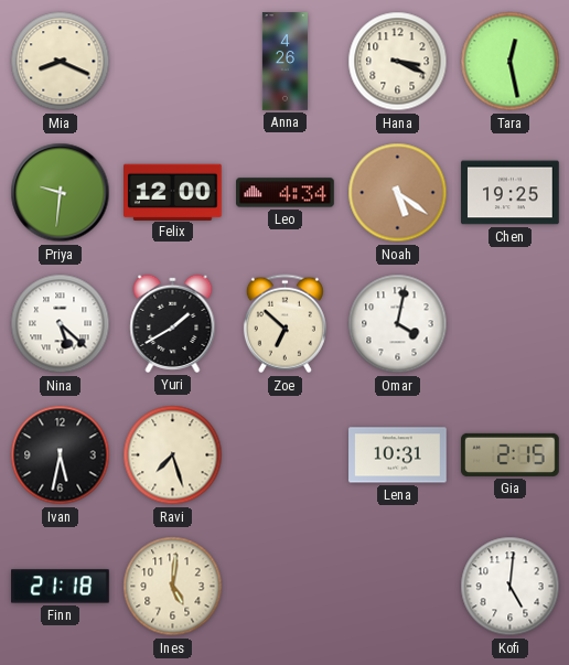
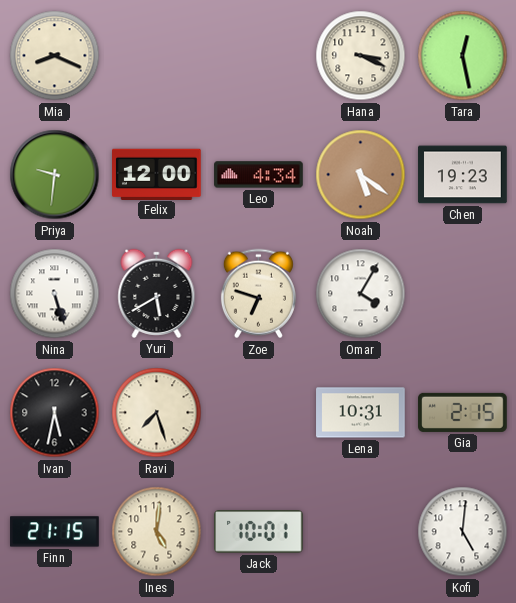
Anna: 4:26 -> none
Chen: 19:25 -> 19:23
Nina: 5:22 -> 5:27
Yuri: 1:40 -> 5:40
Zoe: 6:52 -> 6:48
Omar: 4:02 -> 4:05
Finn: 21:18 -> 21:15
Jack: none -> 10:01
